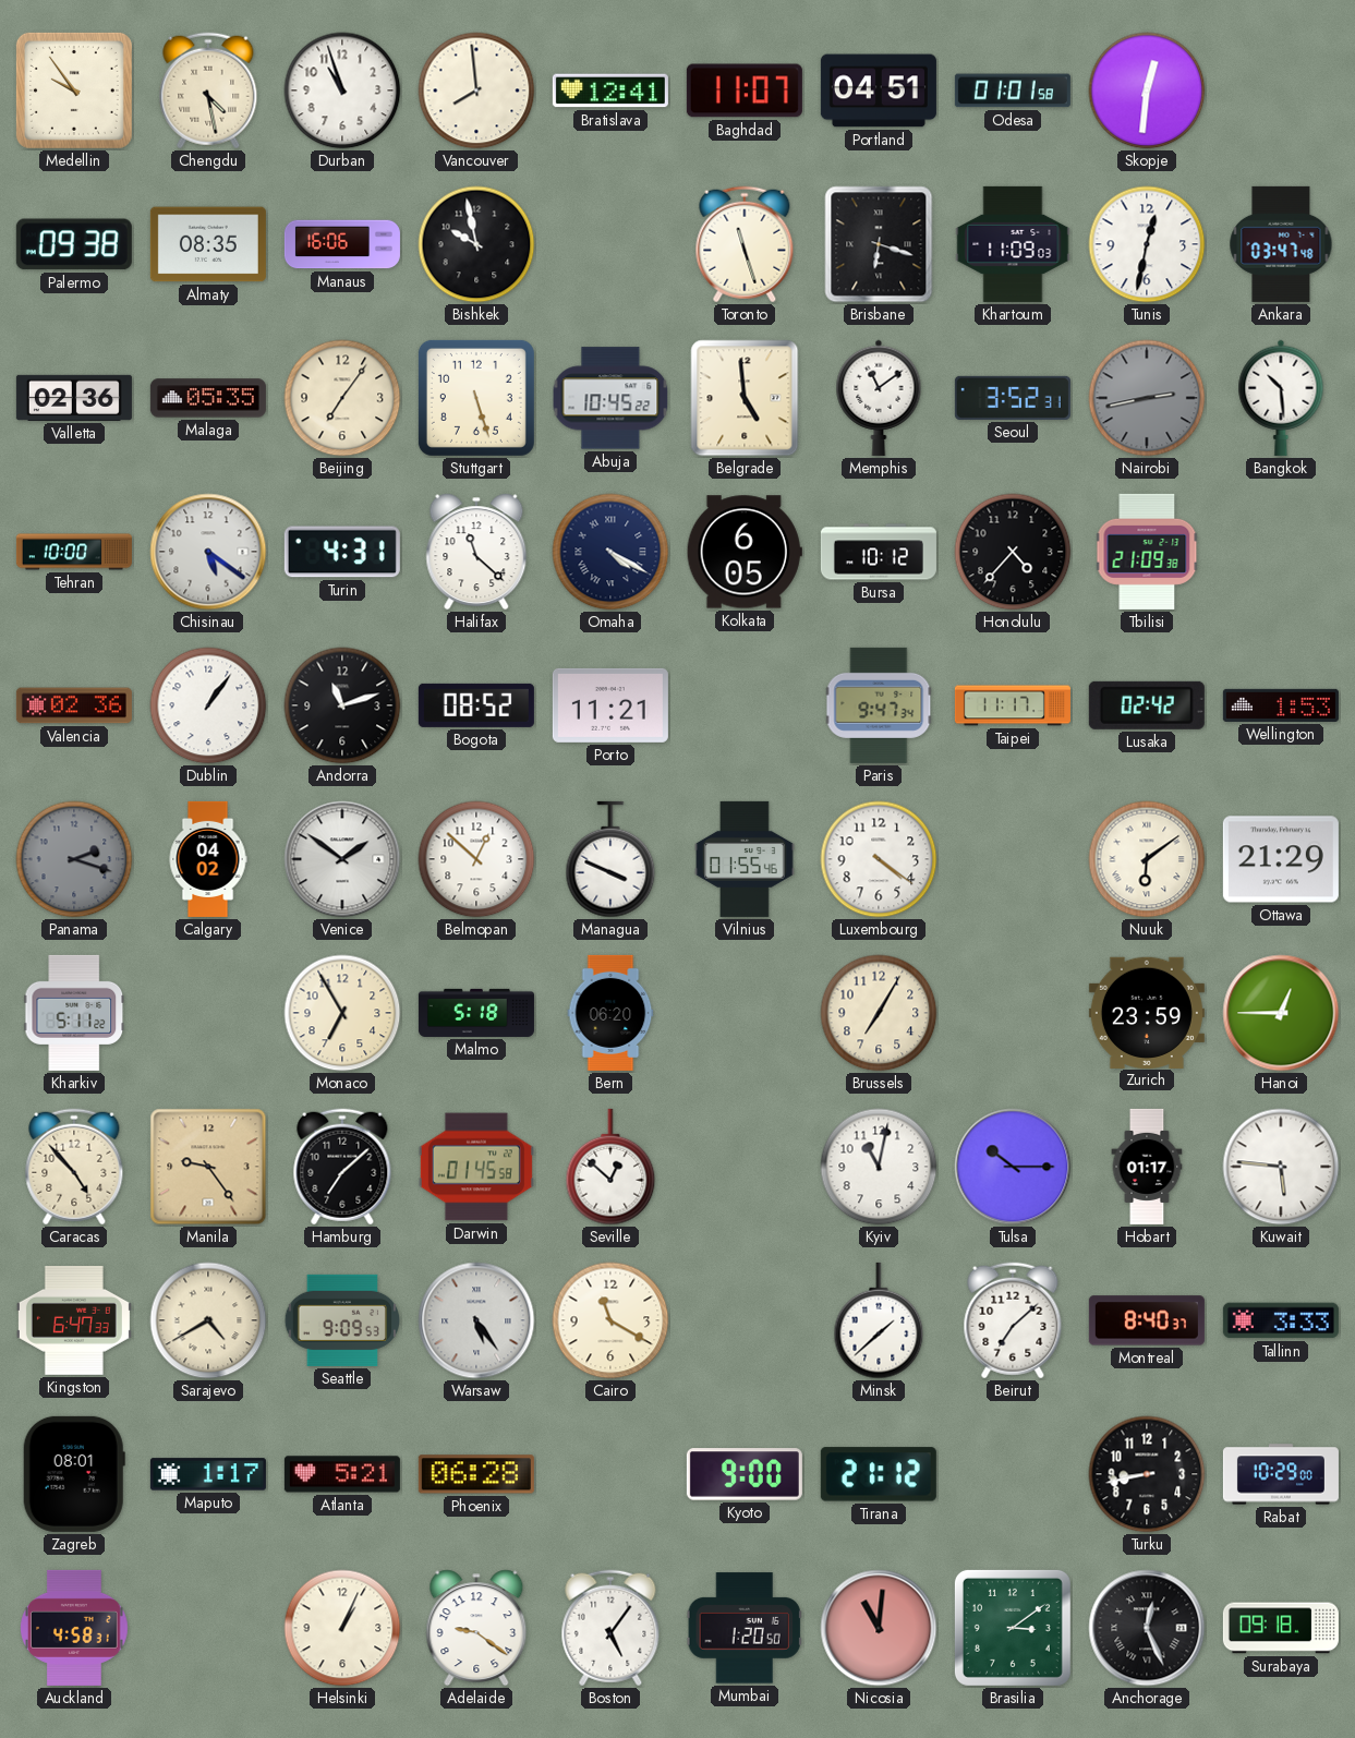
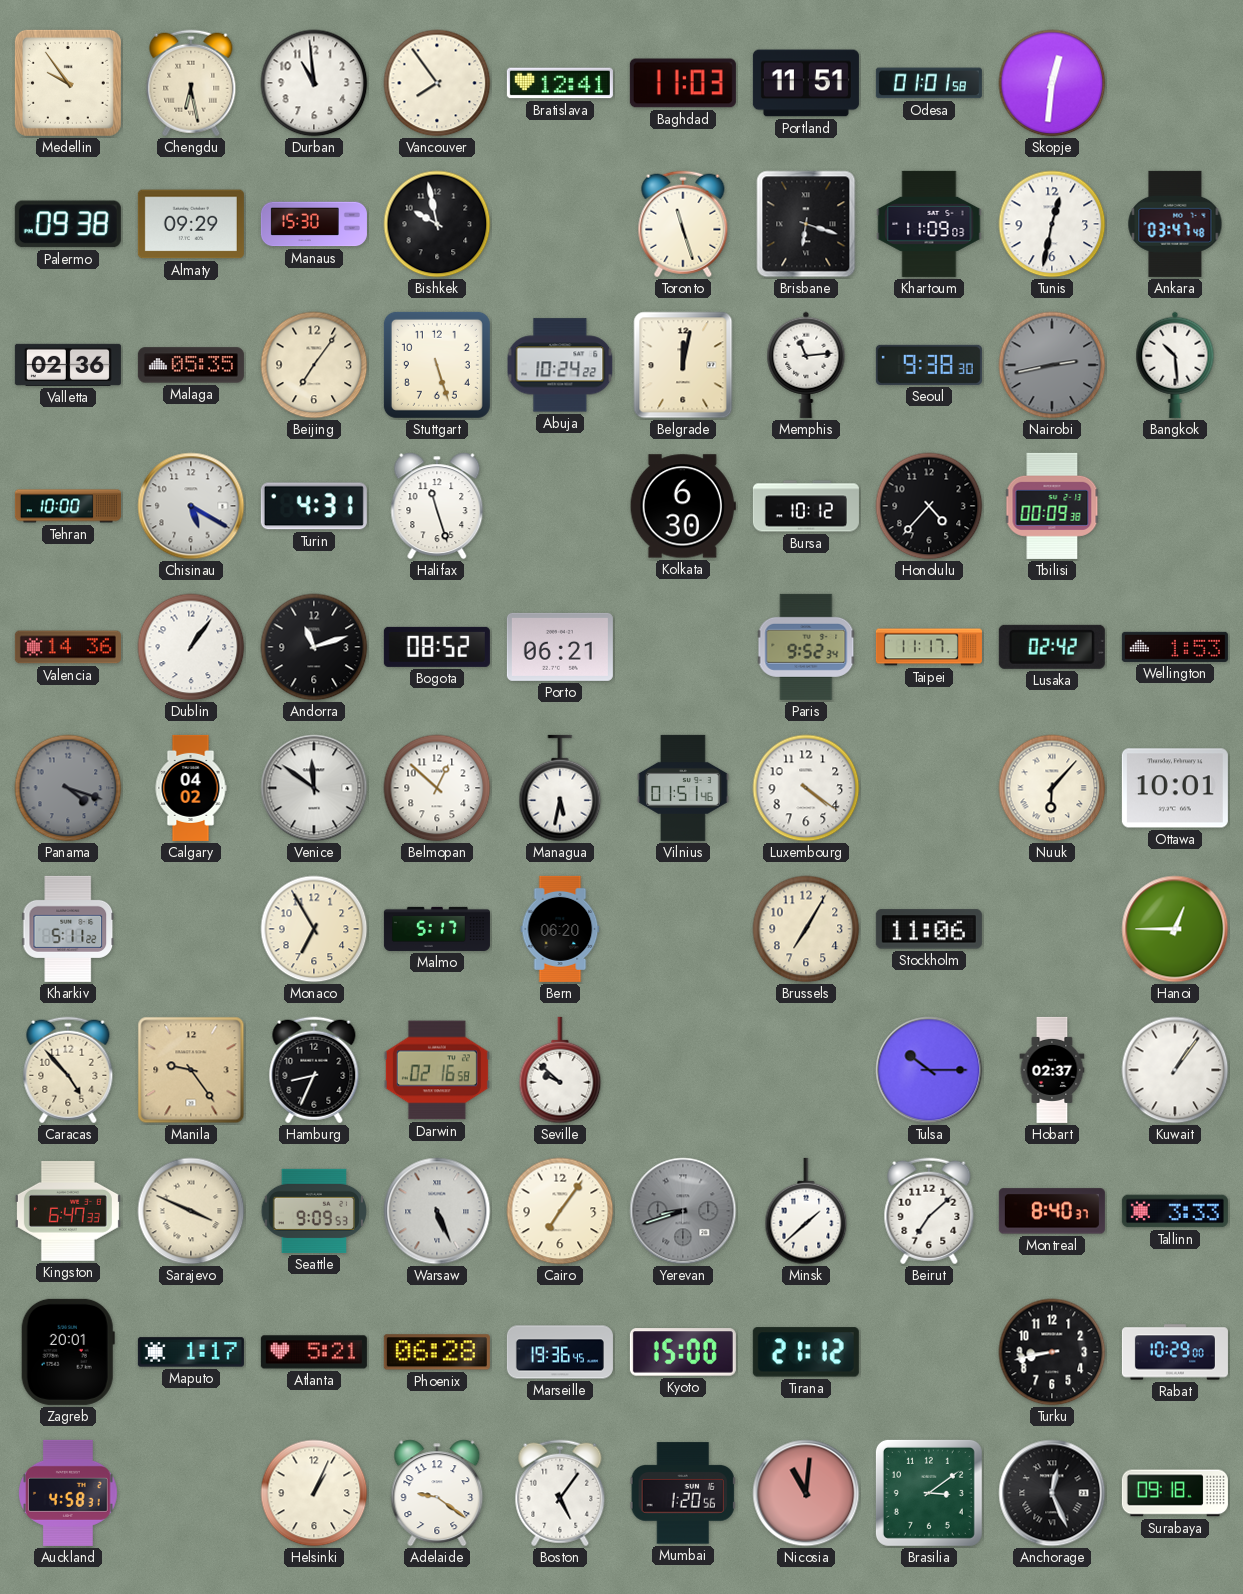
Chengdu: 4:28 -> 6:28
Durban: 10:57 -> 10:59
Vancouver: 7:59 -> 7:54
Baghdad: 11:07 -> 11:03
Portland: 04:51 -> 11:51
Almaty: 08:35 -> 09:29
Manaus: 16:06 -> 15:30
Abuja: 10:45 -> 10:24
Belgrade: 4:59 -> 12:02
Memphis: 11:09 -> 11:14
Seoul: 3:52 -> 9:38
Chisinau: 5:21 -> 5:20
Halifax: 11:22 -> 11:27
Omaha: 4:20 -> none
Kolkata: 6:05 -> 6:30
Tbilisi: 21:09 -> 00:09
Valencia: 02:36 -> 14:36
Porto: 11:21 -> 06:21
Paris: 9:47 -> 9:52
Panama: 2:18 -> 4:18
Venice: 1:51 -> 11:51
Managua: 3:49 -> 5:32
Vilnius: 01:55 -> 01:51
Nuuk: 6:09 -> 6:07
Ottawa: 21:29 -> 10:01
Malmo: 5:18 -> 5:17
Stockholm: none -> 11:06
Zurich: 23:59 -> none
Hamburg: 7:08 -> 8:34
Darwin: 01:45 -> 02:16
Seville: 12:52 -> 9:52
Kyiv: 11:02 -> none
Hobart: 01:17 -> 02:37
Kuwait: 5:46 -> 1:06
Sarajevo: 4:40 -> 3:49
Warsaw: 5:24 -> 5:26
Cairo: 11:20 -> 7:06
Yerevan: none -> 8:42
Zagreb: 08:01 -> 20:01
Marseille: none -> 19:36
Kyoto: 9:00 -> 15:00
Mumbai: 1:20:50 -> 1:20:56
